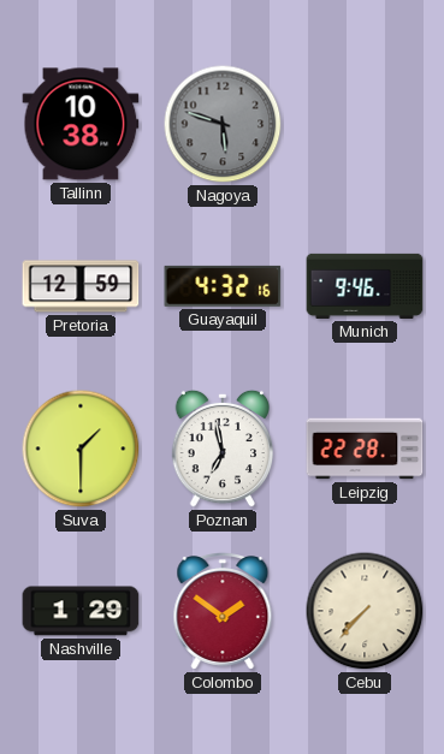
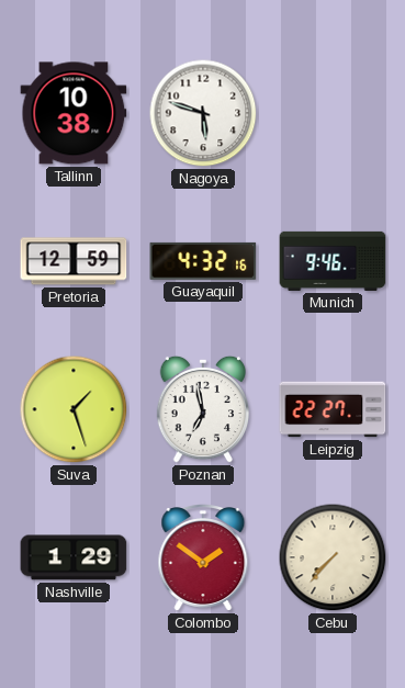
Nagoya dial: grey -> white
Suva: 1:30 -> 1:27
Leipzig: 22:28 -> 22:27
